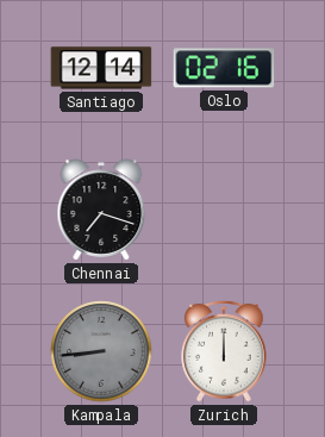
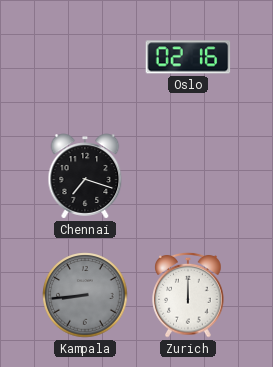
Santiago: 12:14 -> none
